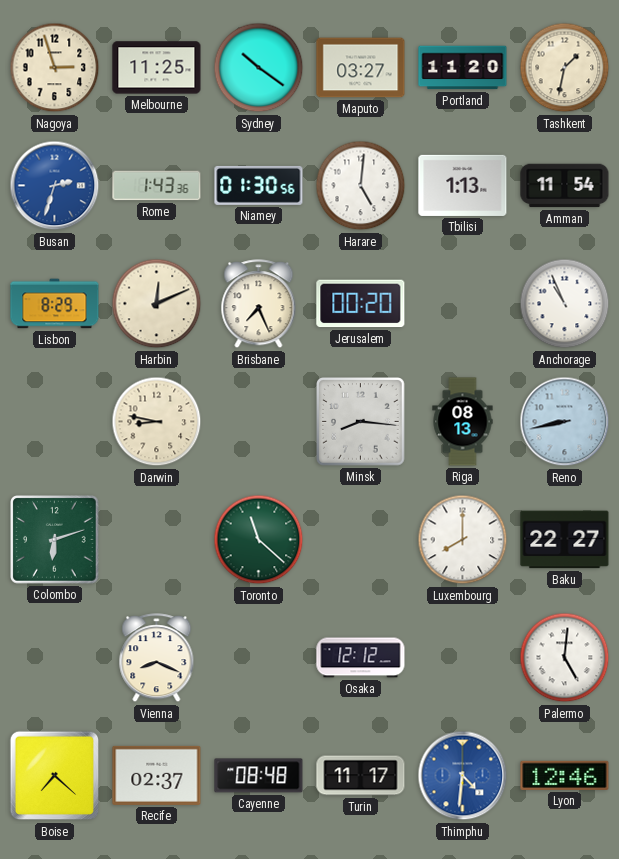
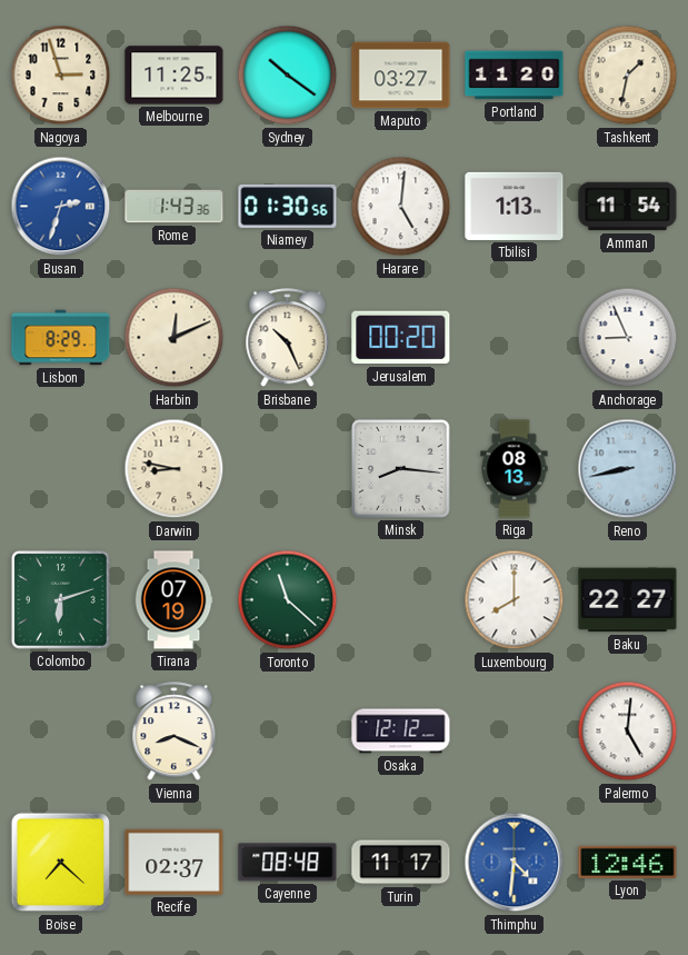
Brisbane: 7:26 -> 10:26
Anchorage: 10:56 -> 8:56
Tirana: none -> 07:19
